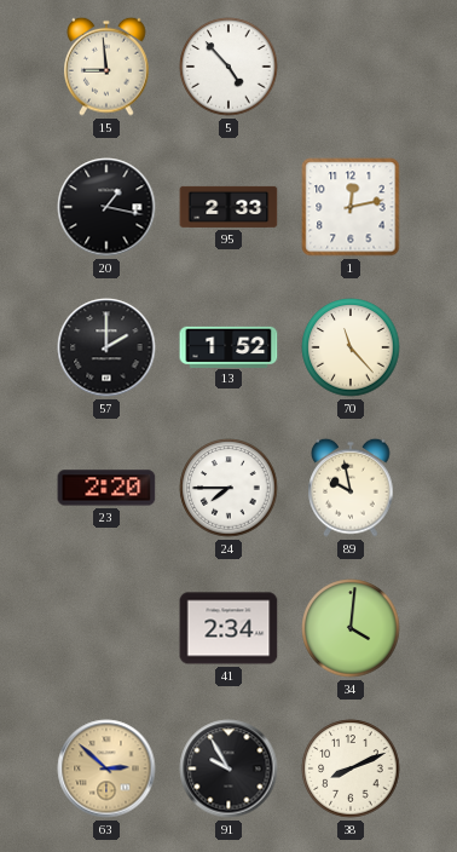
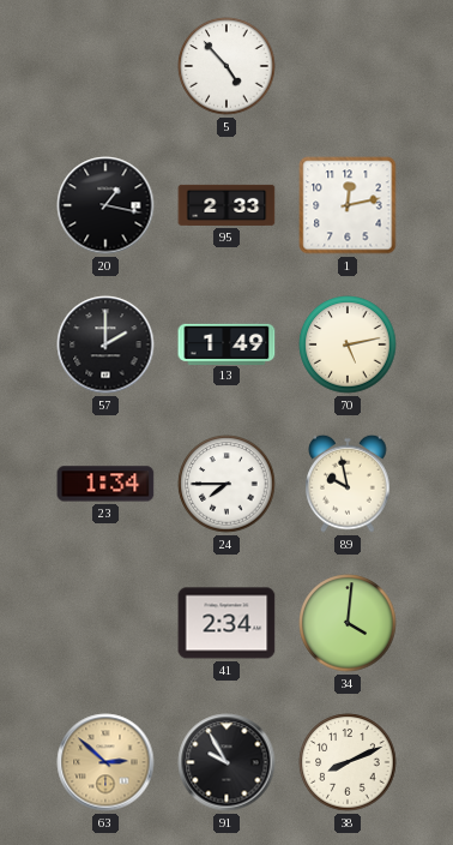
15: 8:59 -> none
13: 1:52 -> 1:49
70: 11:23 -> 5:13
23: 2:20 -> 1:34
